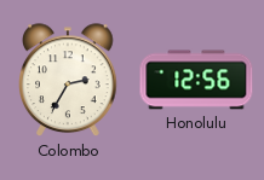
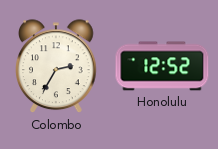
Honolulu: 12:56 -> 12:52
